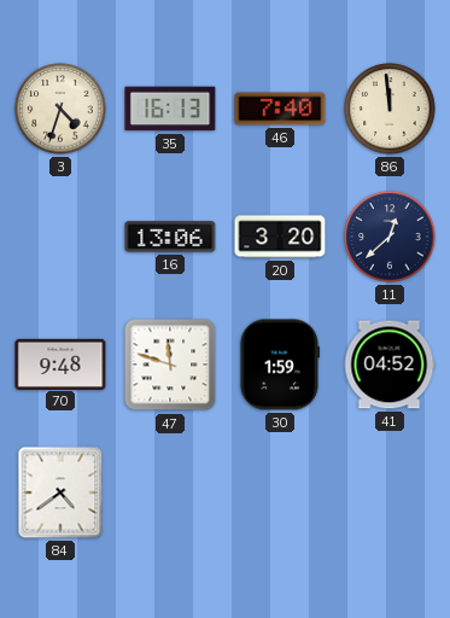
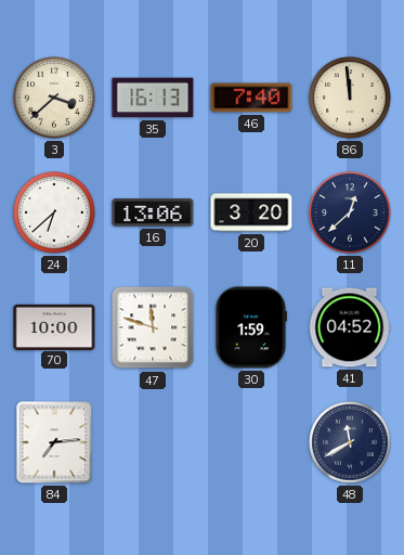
3: 4:33 -> 3:38
24: none -> 6:38
70: 9:48 -> 10:00
84: 4:39 -> 7:14
48: none -> 11:40
